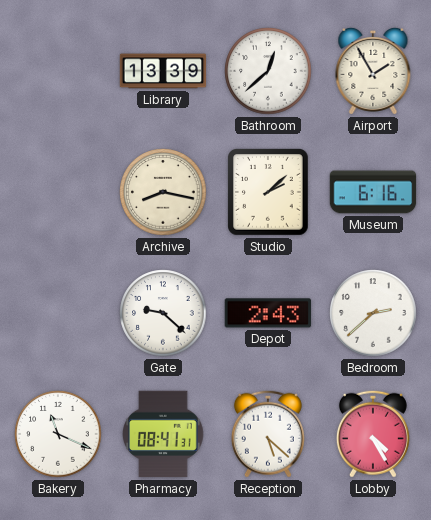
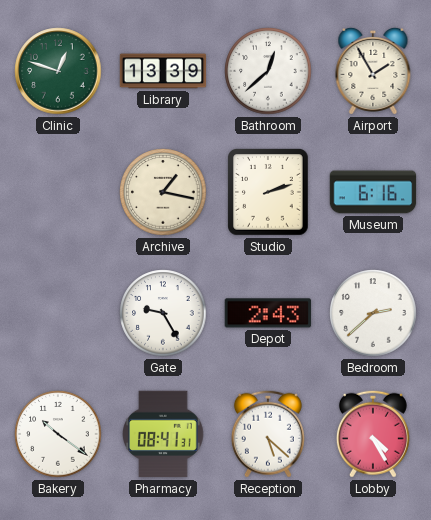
Clinic: none -> 12:48
Archive: 8:17 -> 1:17
Studio: 2:08 -> 2:12
Gate: 9:22 -> 9:25
Bakery: 11:19 -> 10:21
